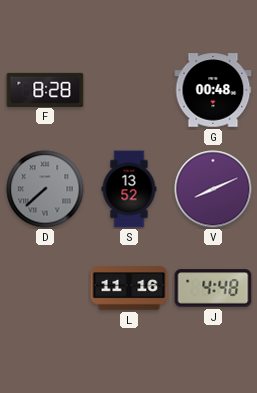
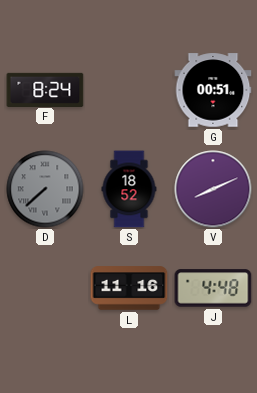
F: 8:28 -> 8:24
G: 00:48 -> 00:51
S: 13:52 -> 18:52
